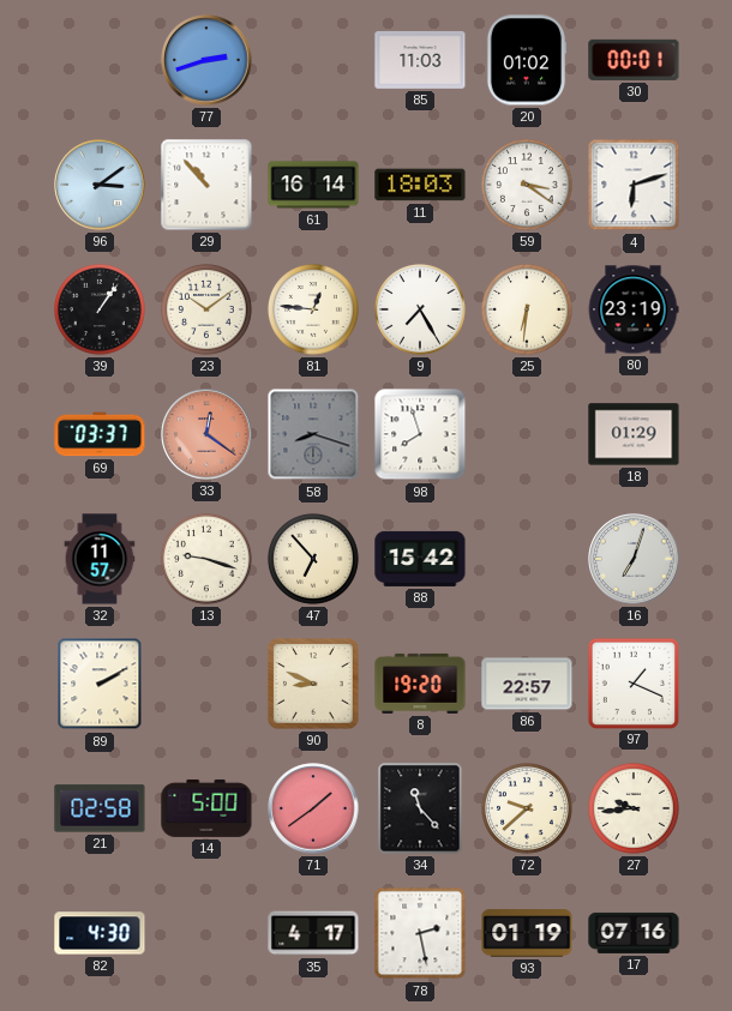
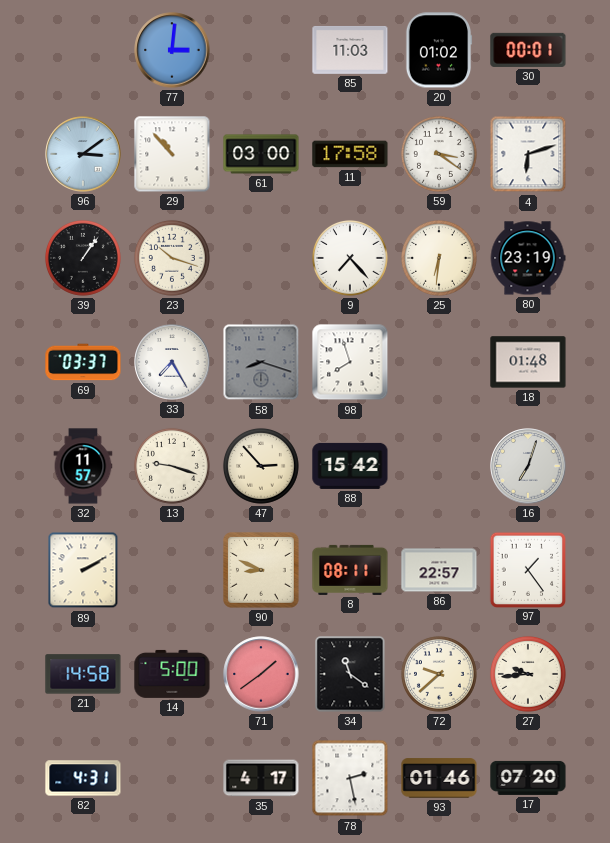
77: 2:42 -> 3:01
61: 16:14 -> 03:00
11: 18:03 -> 17:58
23: 10:09 -> 10:18
81: 12:46 -> none
9: 7:25 -> 7:23
33: 12:21 -> 7:25
33 dial: salmon -> white
18: 01:29 -> 01:48
47: 6:53 -> 2:53
8: 19:20 -> 08:11
97: 1:19 -> 1:24
21: 02:58 -> 14:58
34: 11:23 -> 11:21
82: 4:30 -> 4:31
93: 01:19 -> 01:46
17: 07:16 -> 07:20
